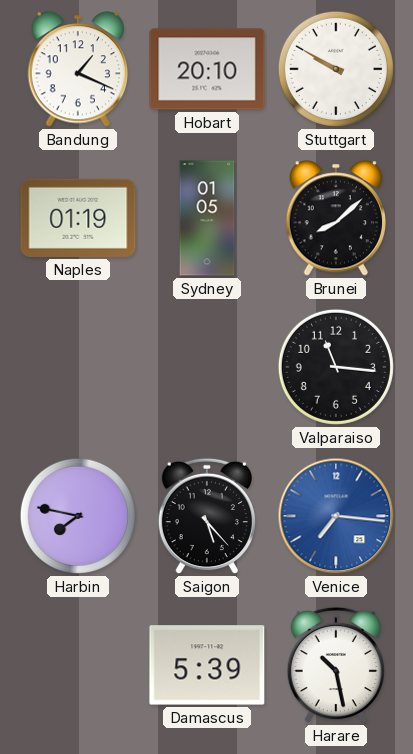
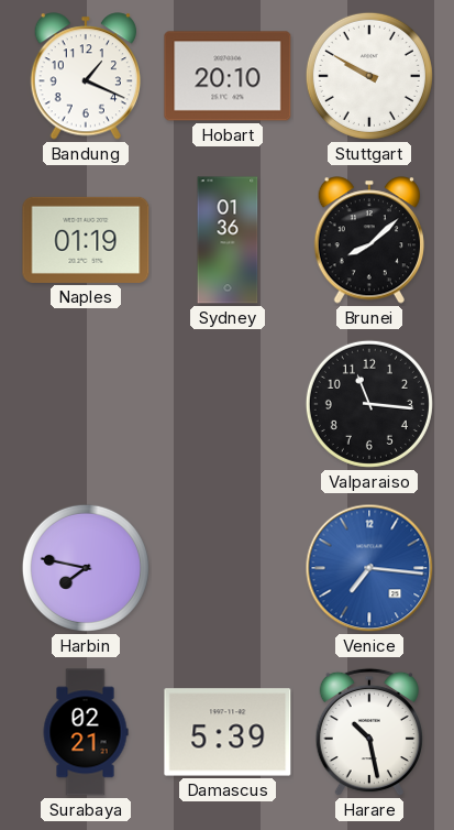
Sydney: 01:05 -> 01:36
Saigon: 5:23 -> none
Surabaya: none -> 02:21
